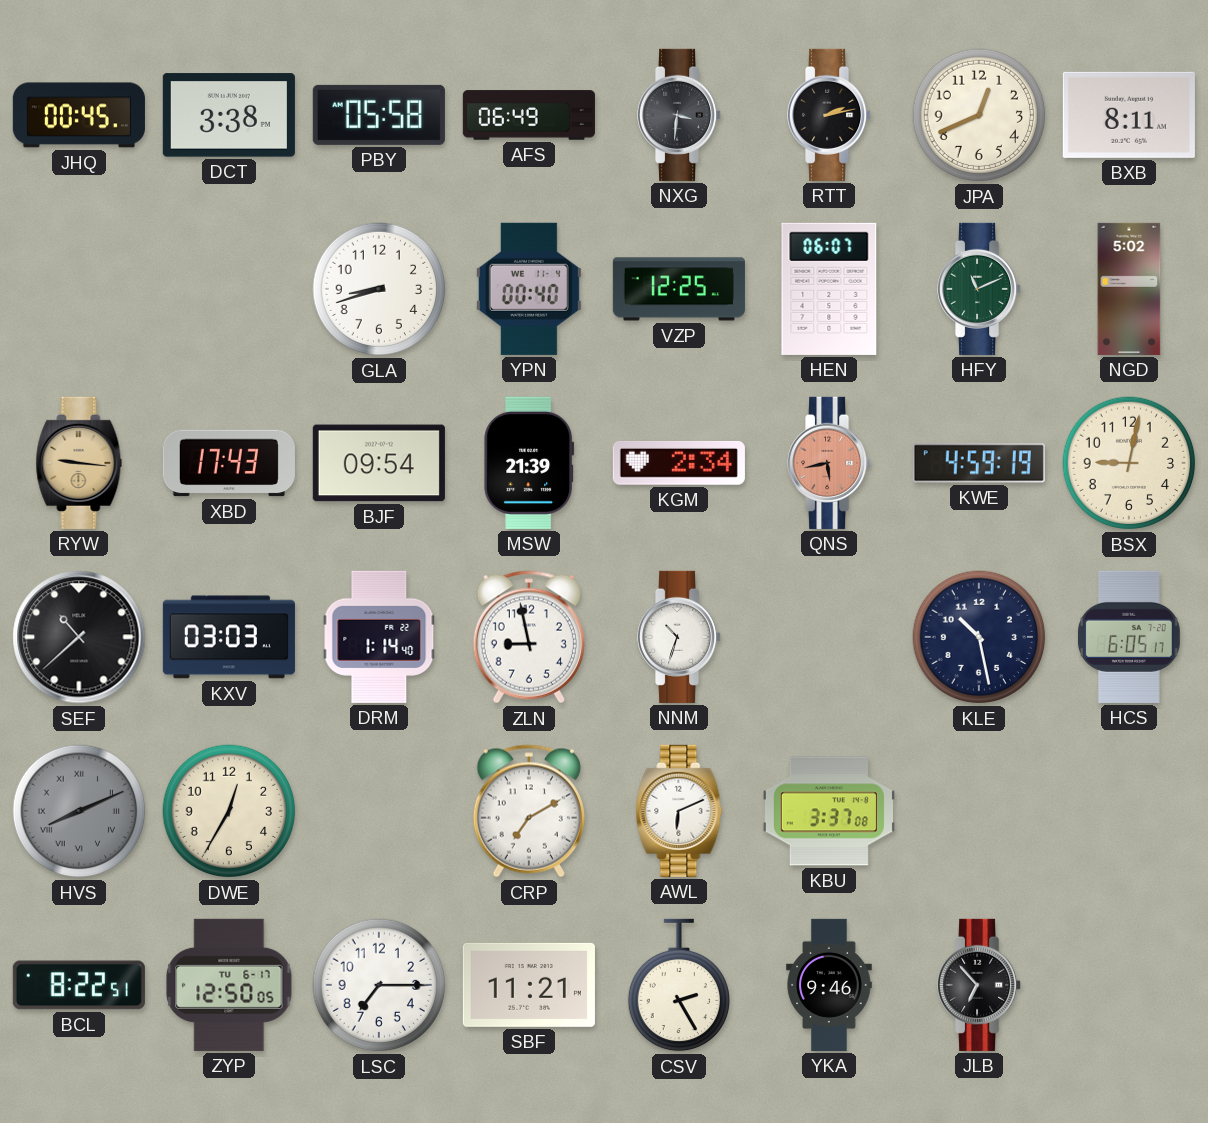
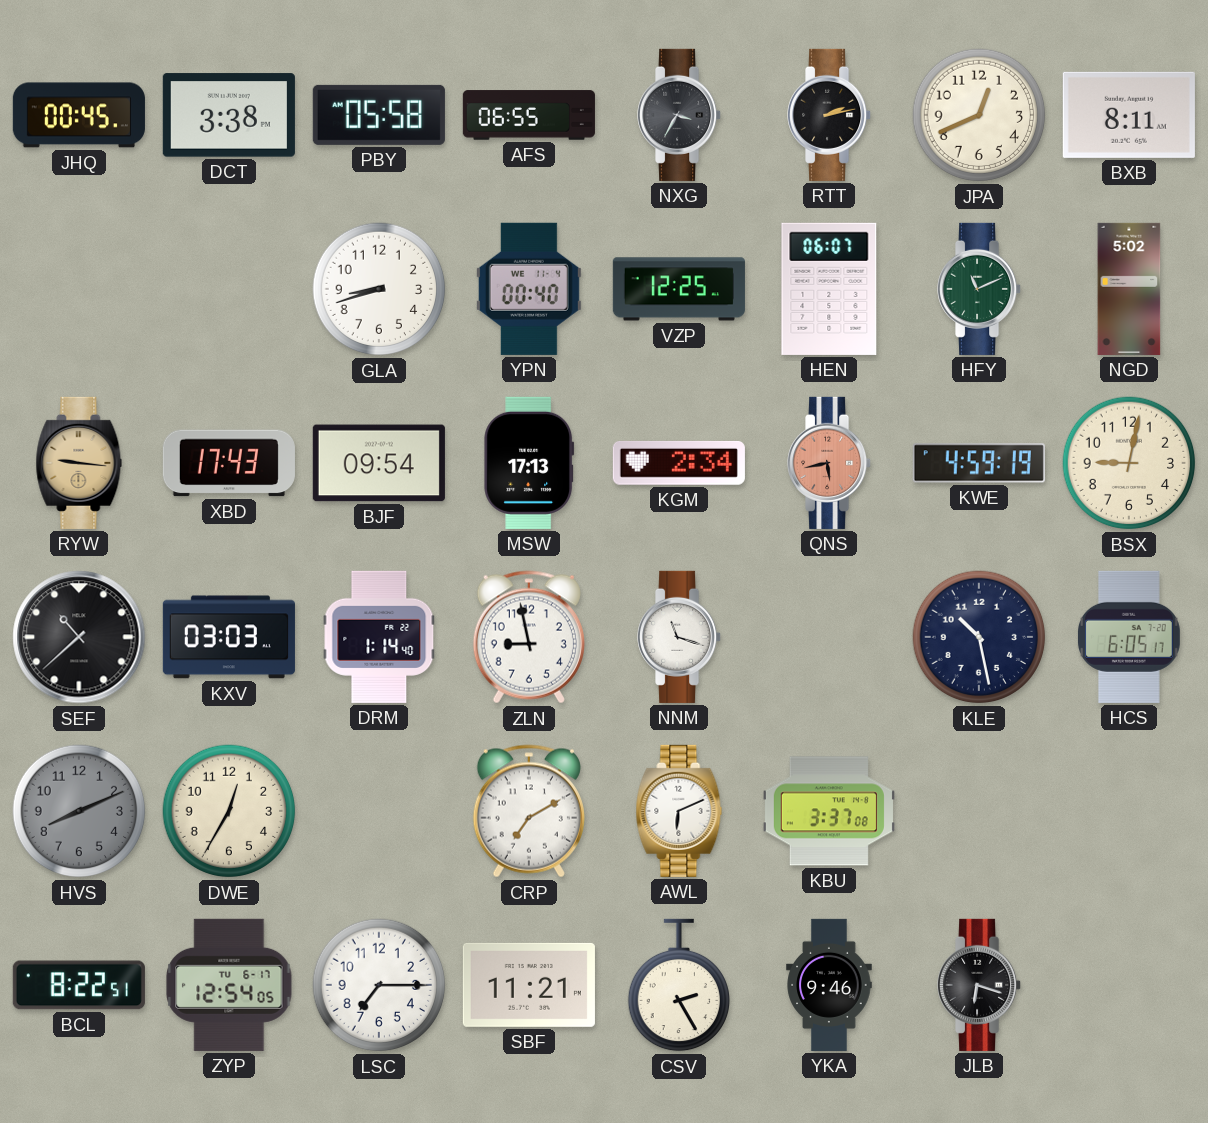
AFS: 06:49 -> 06:55
NXG: 3:31 -> 3:35
MSW: 21:39 -> 17:13
NNM: 10:33 -> 11:18
HVS numerals: Roman -> Arabic
ZYP: 12:50 -> 12:54
JLB: 6:53 -> 6:18
